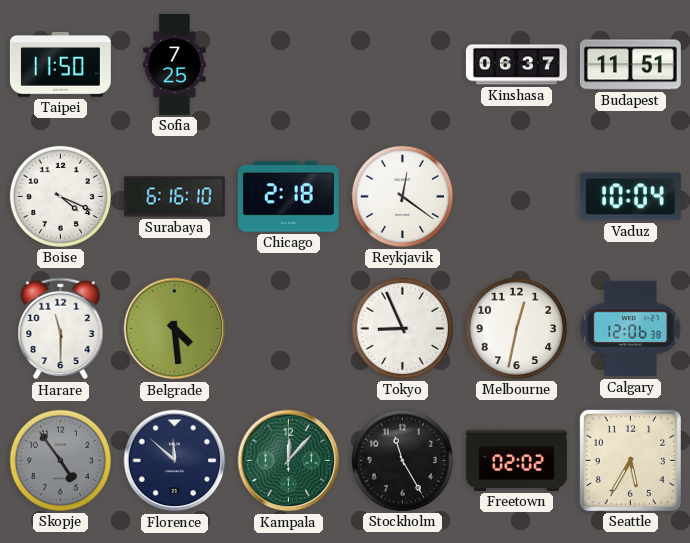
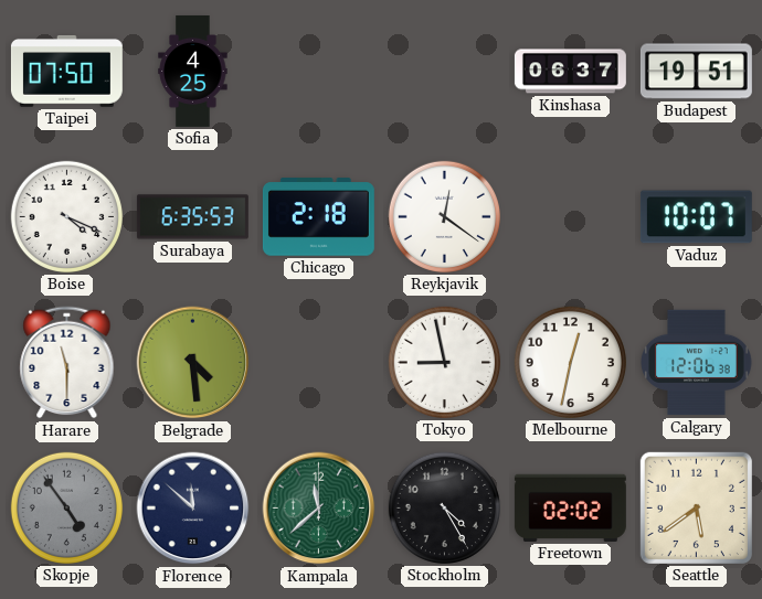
Taipei: 11:50 -> 07:50
Sofia: 7:25 -> 4:25
Budapest: 11:51 -> 19:51
Surabaya: 6:16 -> 6:35
Vaduz: 10:04 -> 10:07
Tokyo: 8:56 -> 8:58
Kampala: 12:07 -> 11:38
Stockholm: 11:25 -> 4:25
Seattle: 5:35 -> 5:39
